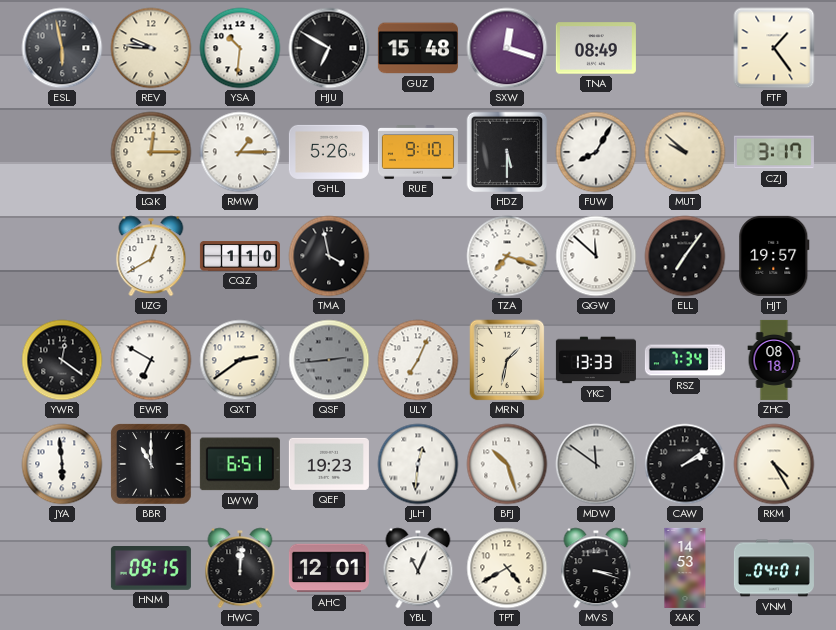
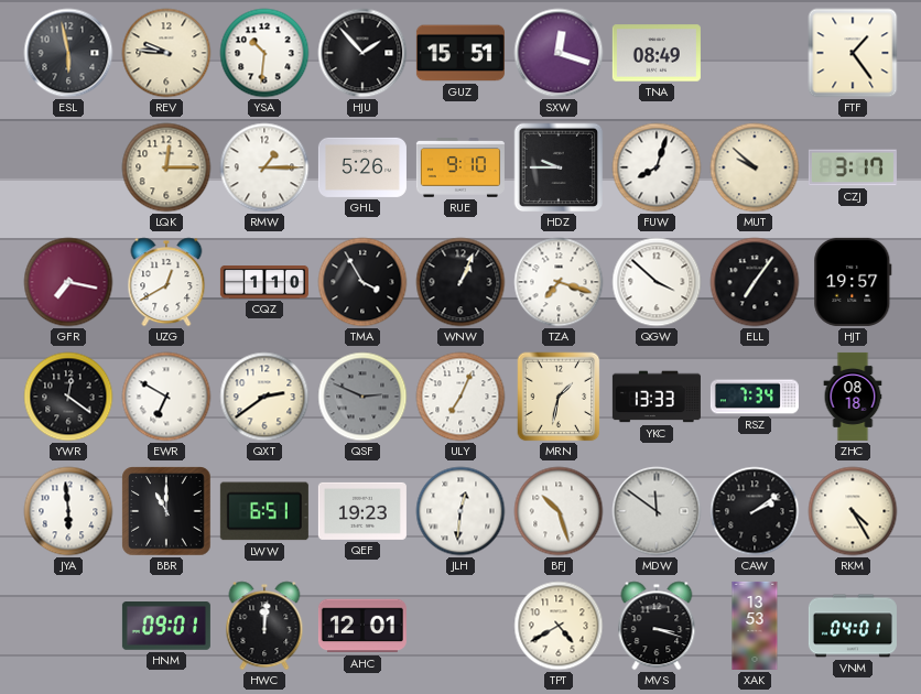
HJU: 6:50 -> 1:53
GUZ: 15:48 -> 15:51
HDZ: 5:30 -> 9:45
FUW: 8:05 -> 8:03
GFR: none -> 7:17
TMA: 3:58 -> 3:55
WNW: none -> 1:04
QGW: 11:52 -> 3:52
QSF: 2:44 -> 2:49
HNM: 09:15 -> 09:01
YBL: 11:04 -> none
XAK: 14:53 -> 13:53
